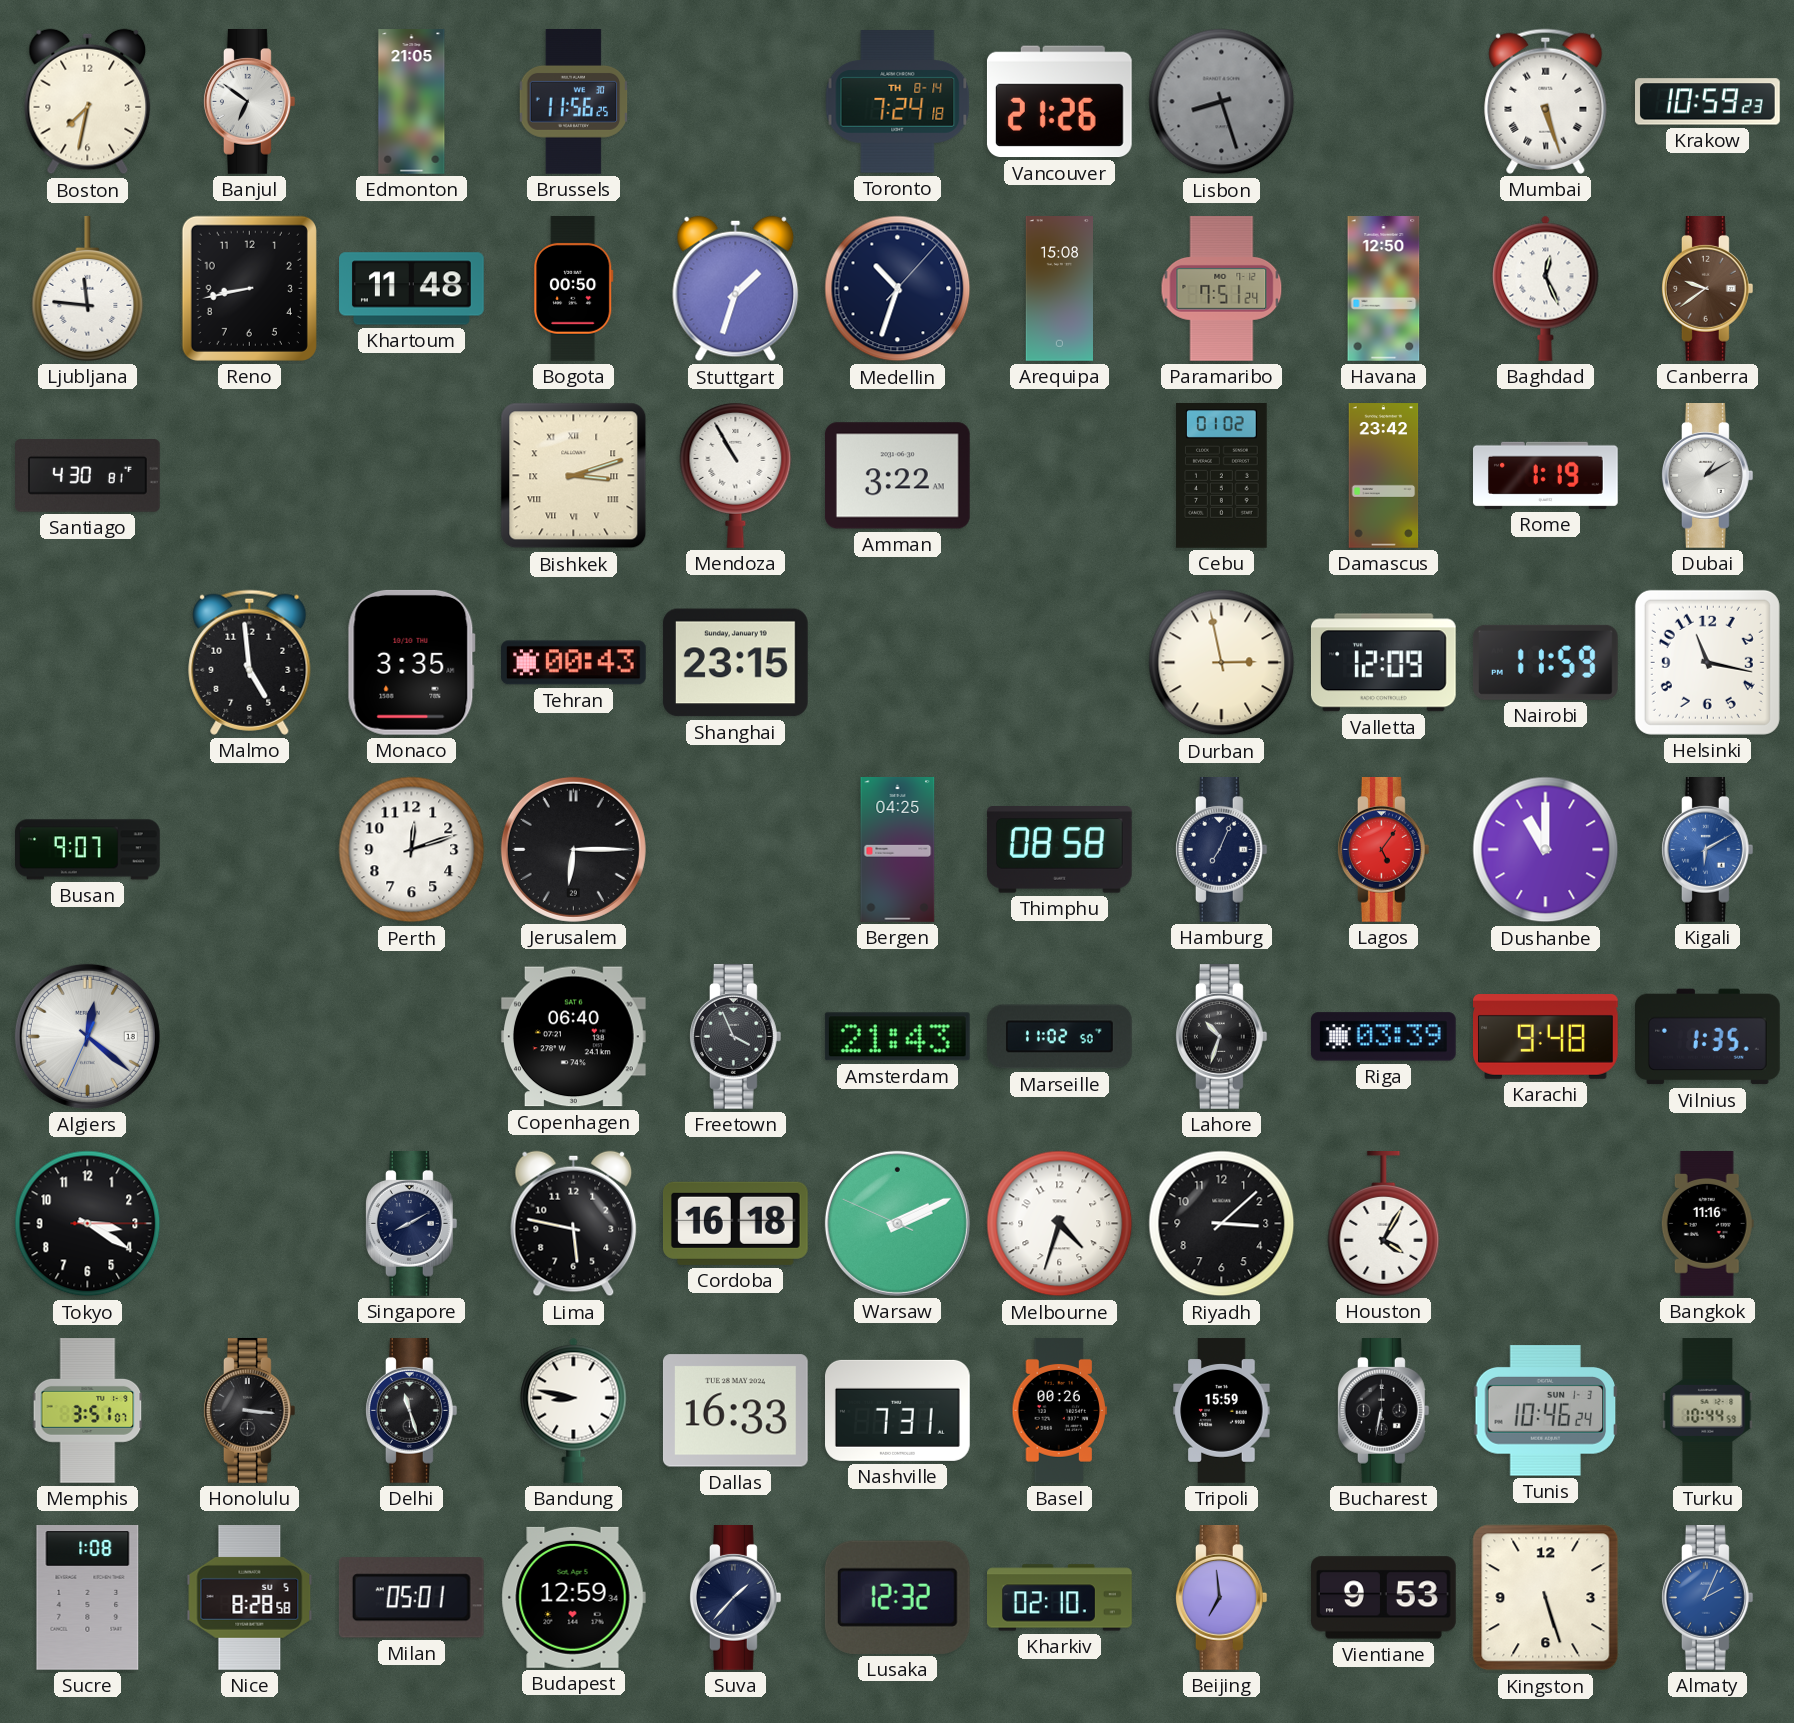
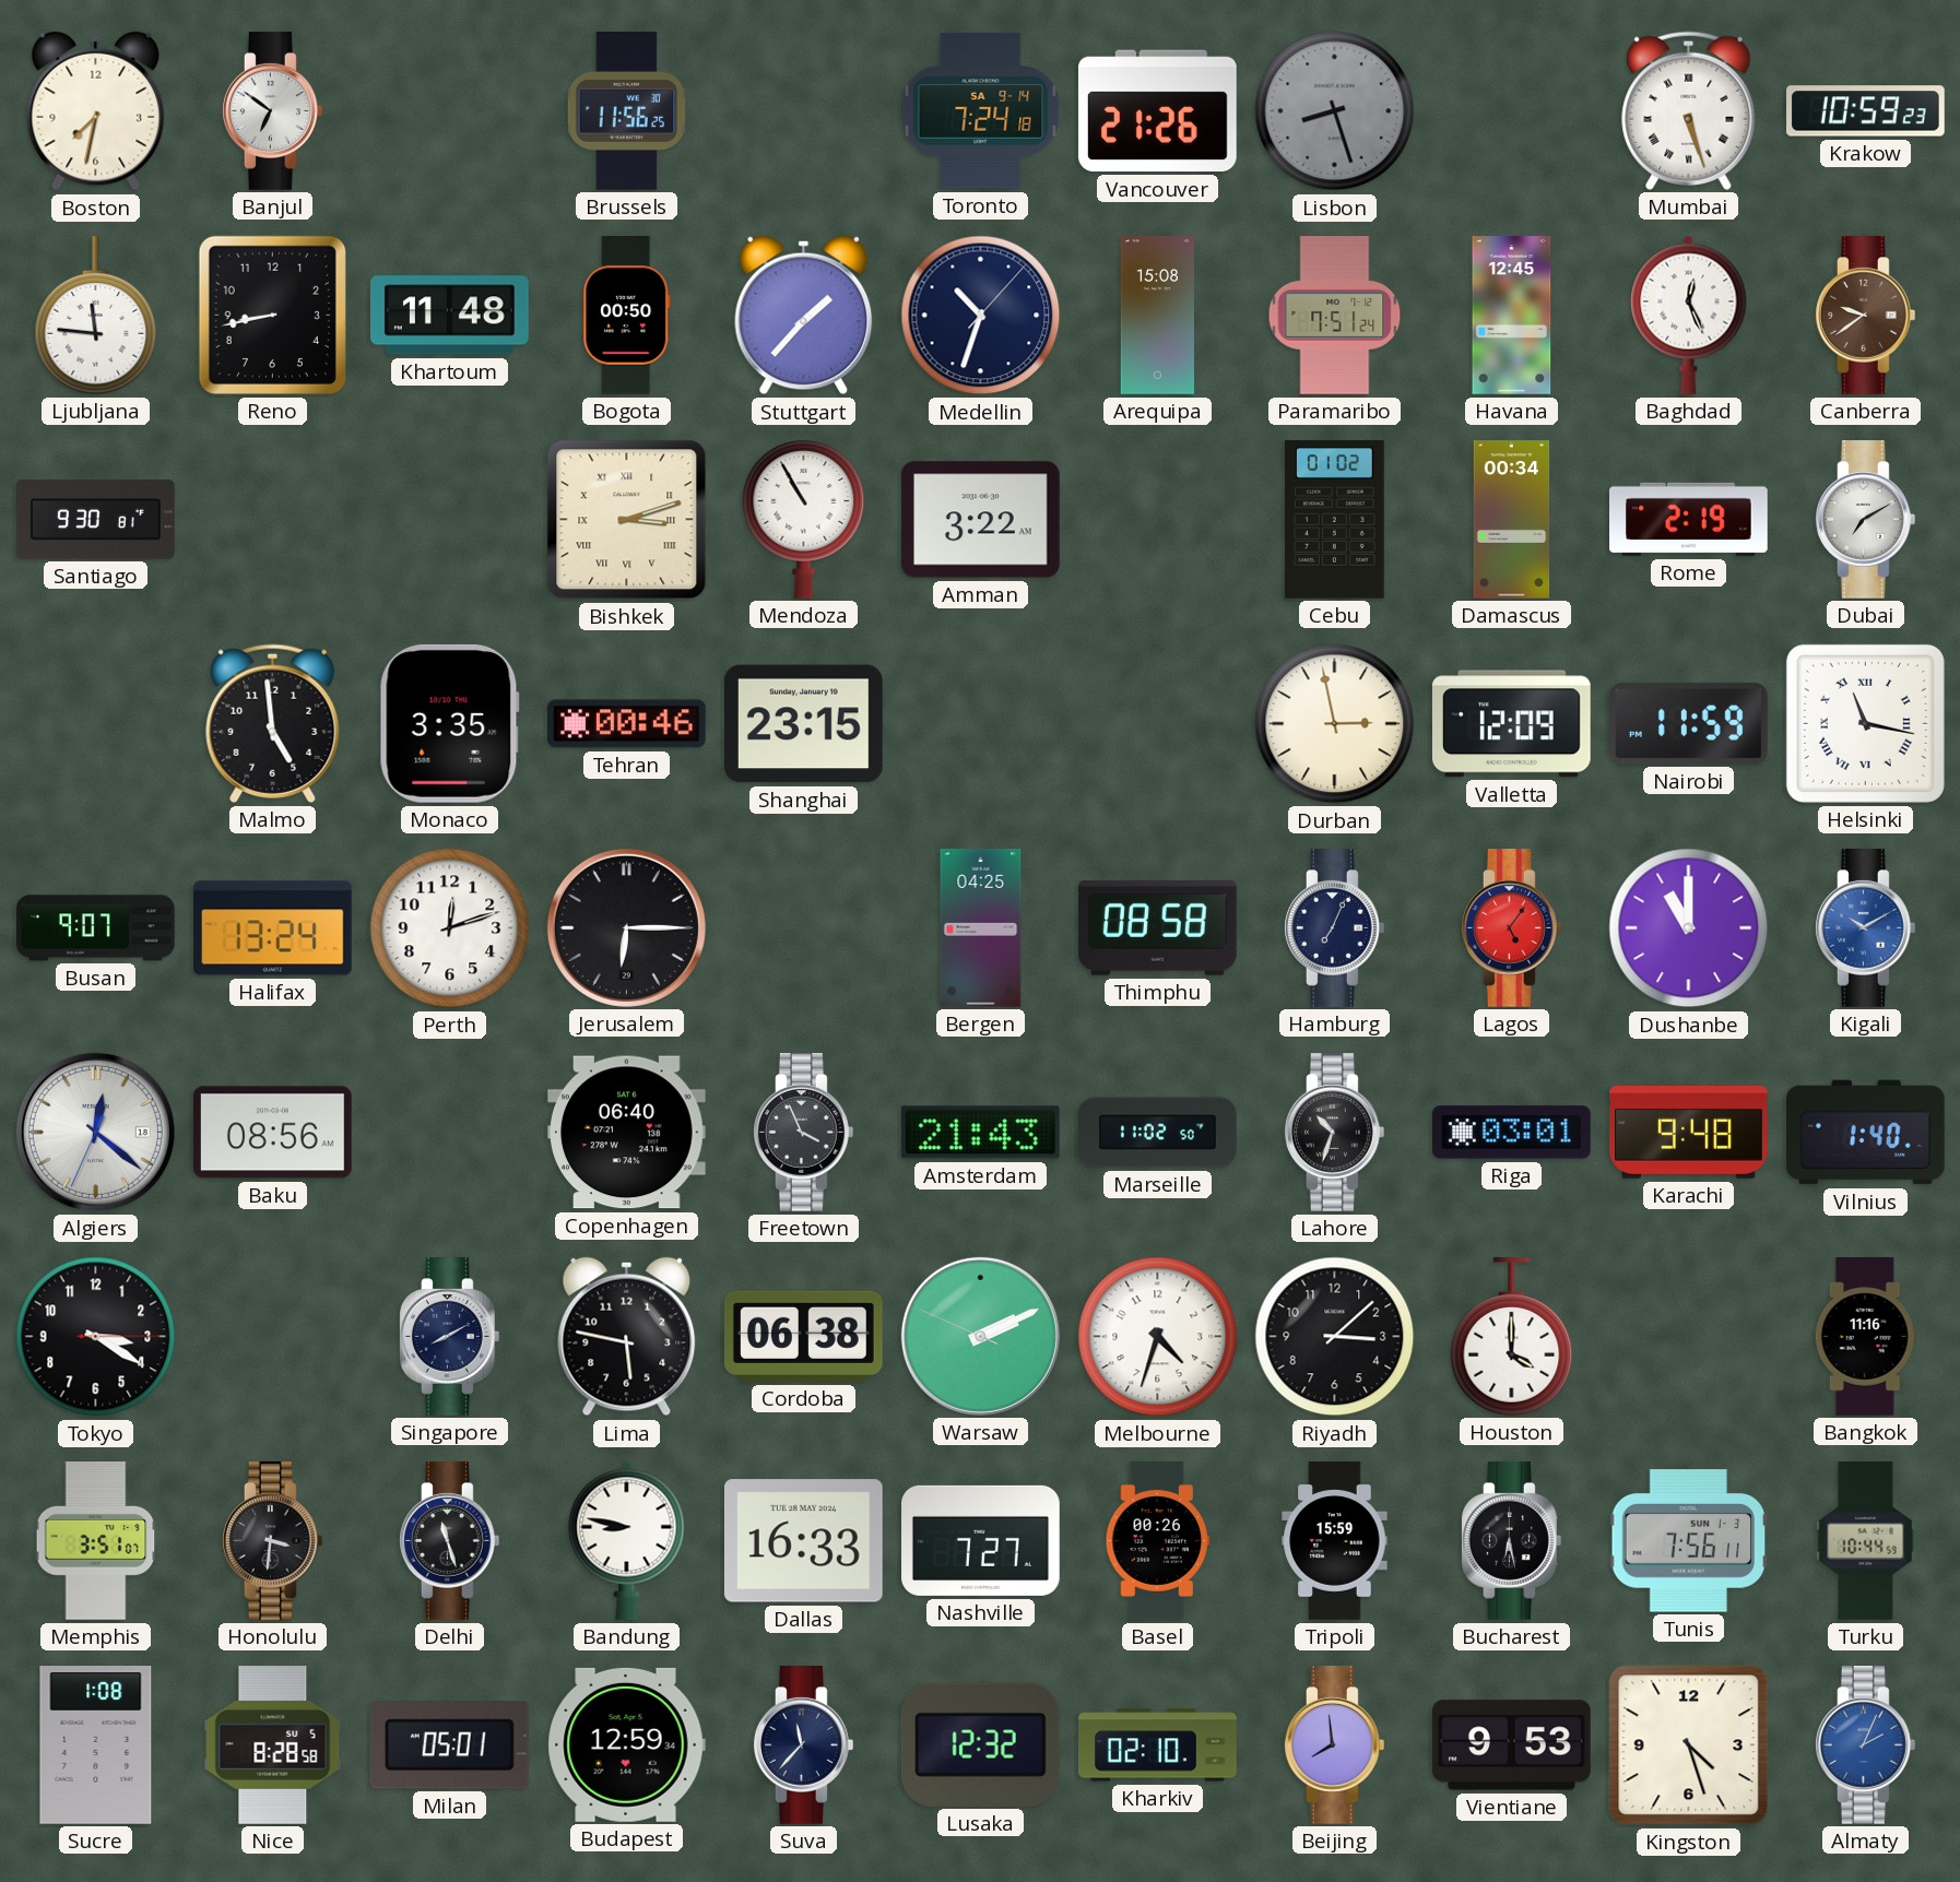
Edmonton: 21:05 -> none
Toronto date: TH 8-14 -> SA 9-14
Stuttgart: 1:33 -> 1:37
Havana: 12:50 -> 12:45
Santiago: 4:30 -> 9:30
Damascus: 23:42 -> 00:34
Rome: 1:19 -> 2:19
Dubai: 1:10 -> 7:10
Tehran: 00:43 -> 00:46
Helsinki numerals: Arabic -> Roman
Halifax: none -> 13:24
Kigali: 6:10 -> 10:10
Baku: none -> 08:56
Riga: 03:39 -> 03:01
Vilnius: 1:35 -> 1:40
Cordoba: 16:18 -> 06:38
Houston: 4:05 -> 4:00
Honolulu: 3:16 -> 3:31
Nashville: 7:31 -> 7:27
Bucharest: 6:32 -> 6:28
Tunis: 10:46 -> 7:56
Suva: 1:37 -> 11:37
Beijing: 6:59 -> 7:59
Kingston: 5:27 -> 4:27
